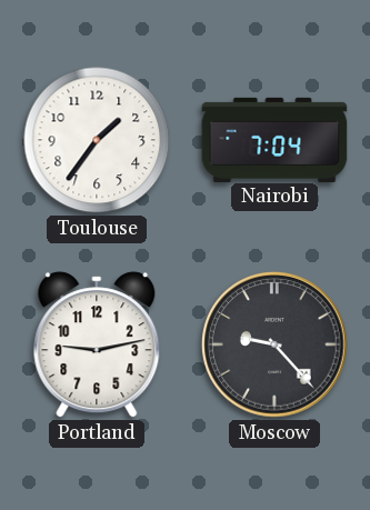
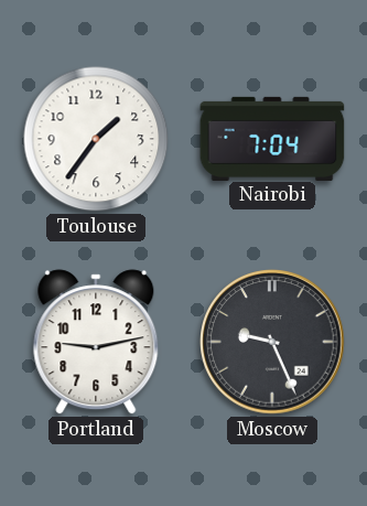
Moscow: 9:23 -> 9:26
